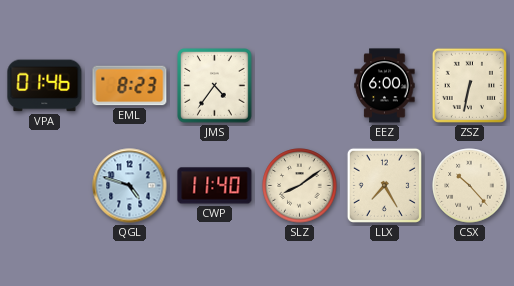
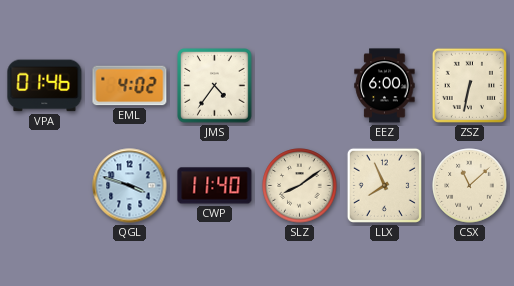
EML: 8:23 -> 4:02
QGL: 4:48 -> 3:48
LLX: 7:25 -> 7:56
CSX: 10:23 -> 11:08
